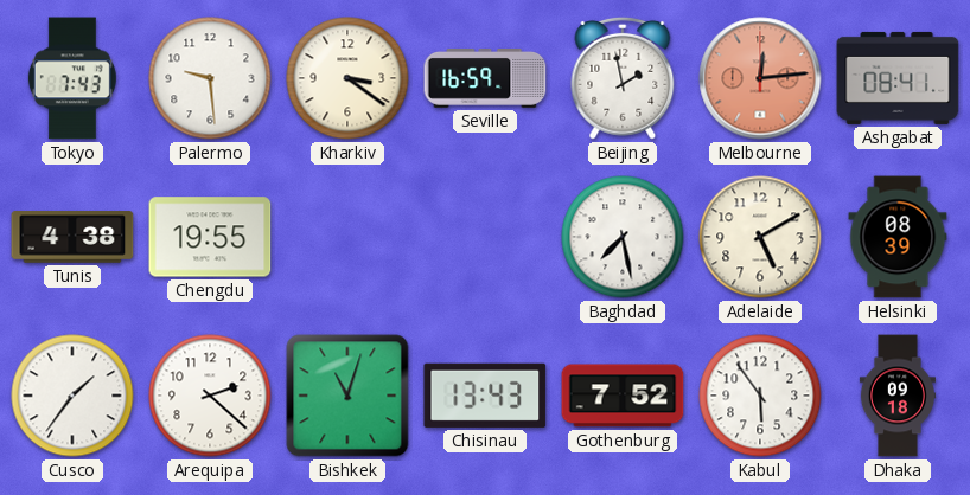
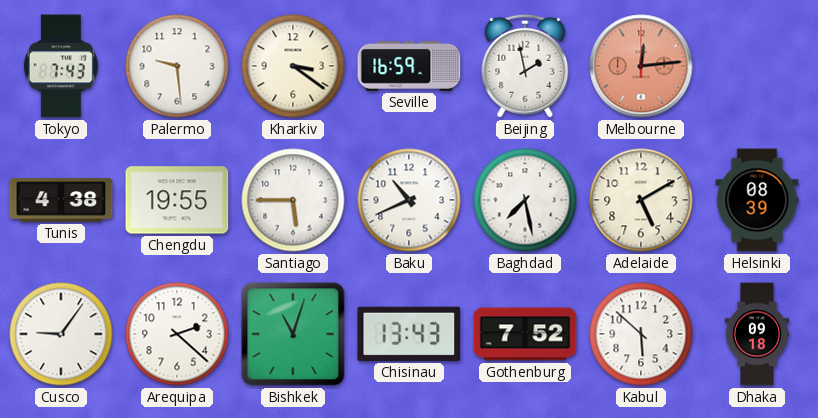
Ashgabat: 08:41 -> none
Santiago: none -> 5:45
Baku: none -> 10:41
Cusco: 1:36 -> 9:06
Kabul: 5:54 -> 5:52
